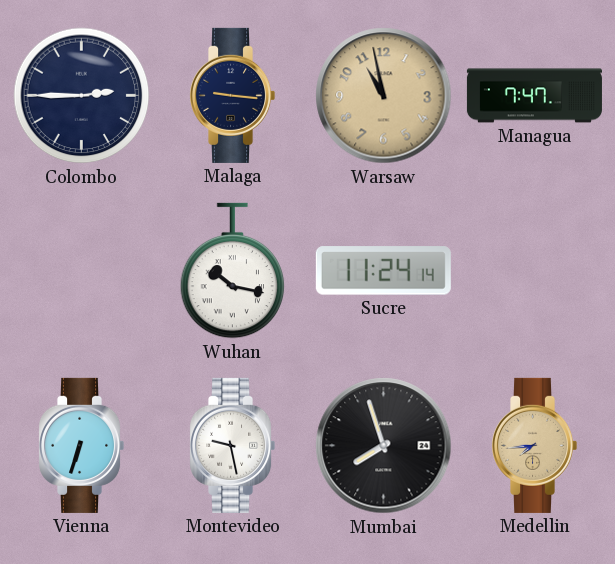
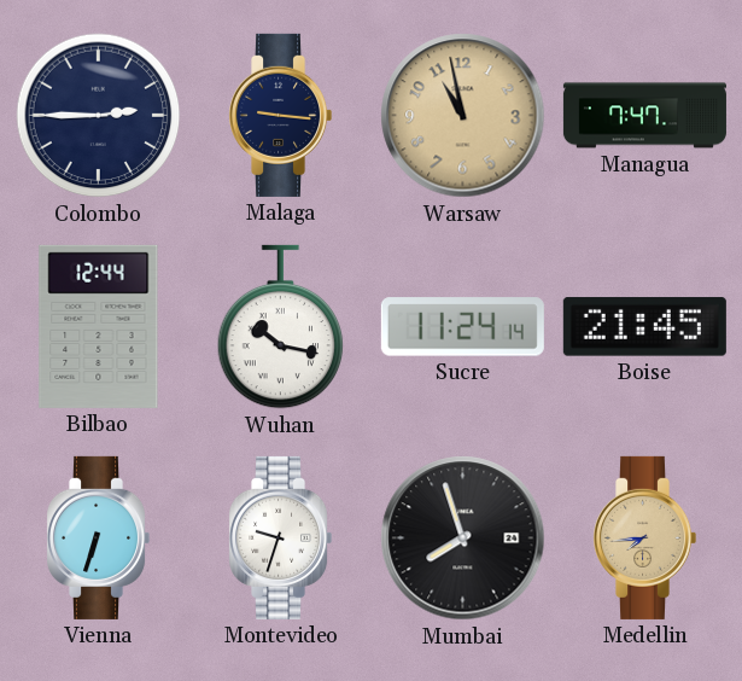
Bilbao: none -> 12:44
Boise: none -> 21:45
Montevideo: 9:28 -> 9:33
